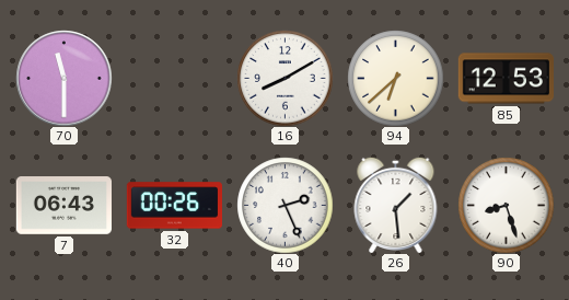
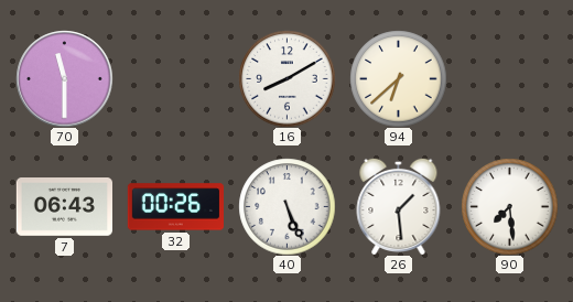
85: 12:53 -> none
40: 2:26 -> 5:26
90: 8:27 -> 7:29
